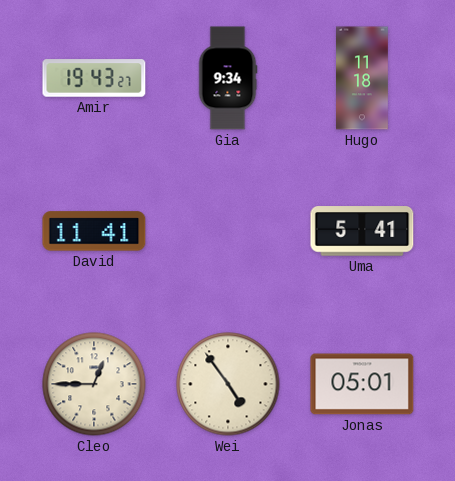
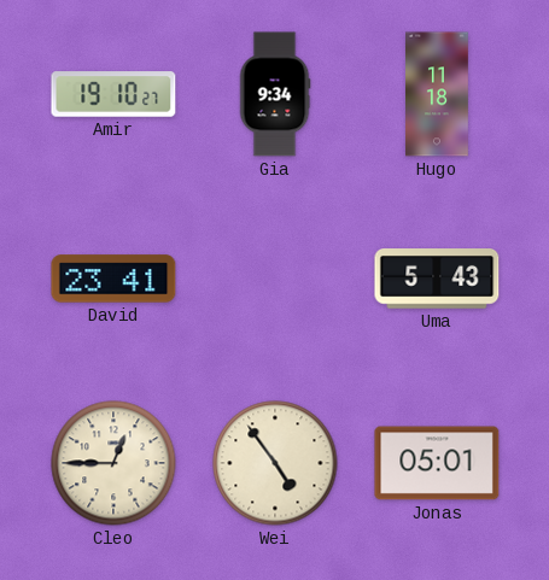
Amir: 19:43 -> 19:10
David: 11:41 -> 23:41
Uma: 5:41 -> 5:43
